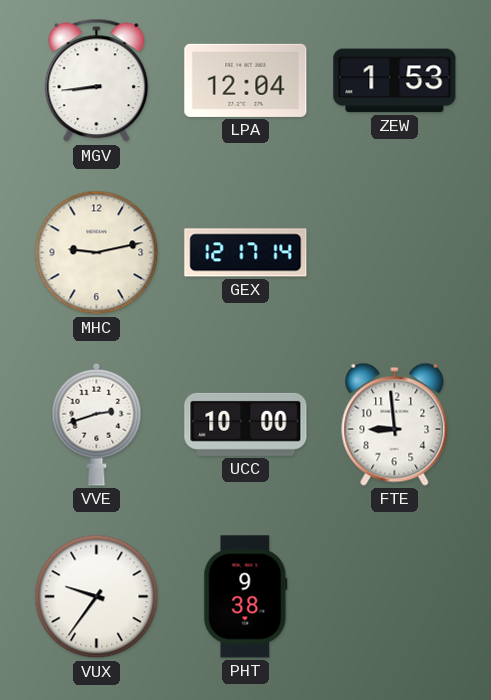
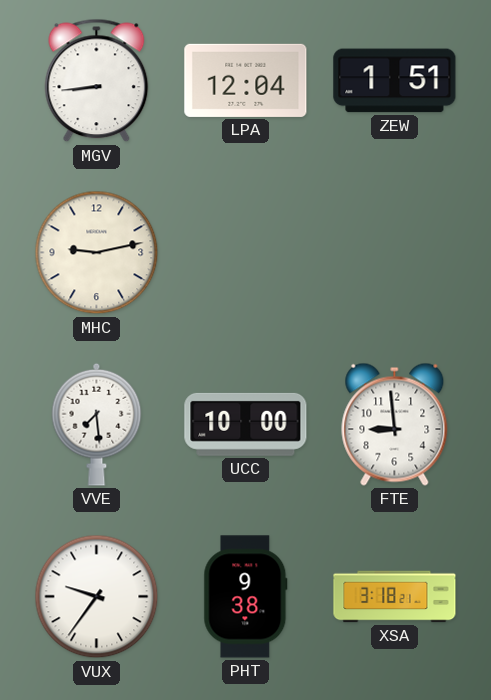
ZEW: 1:53 -> 1:51
GEX: 12:17 -> none
VVE: 2:42 -> 7:29
XSA: none -> 3:18
